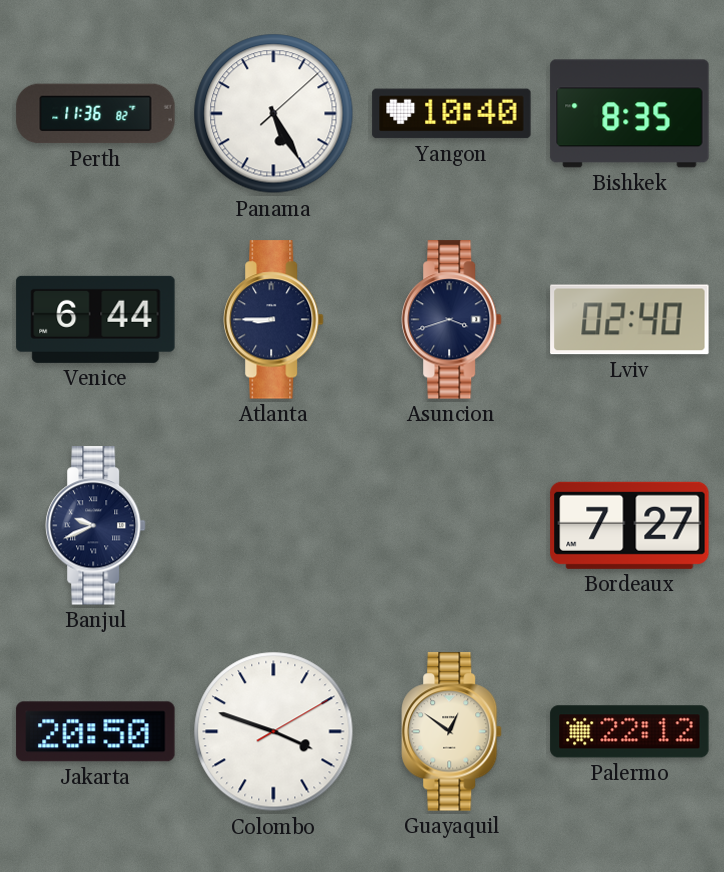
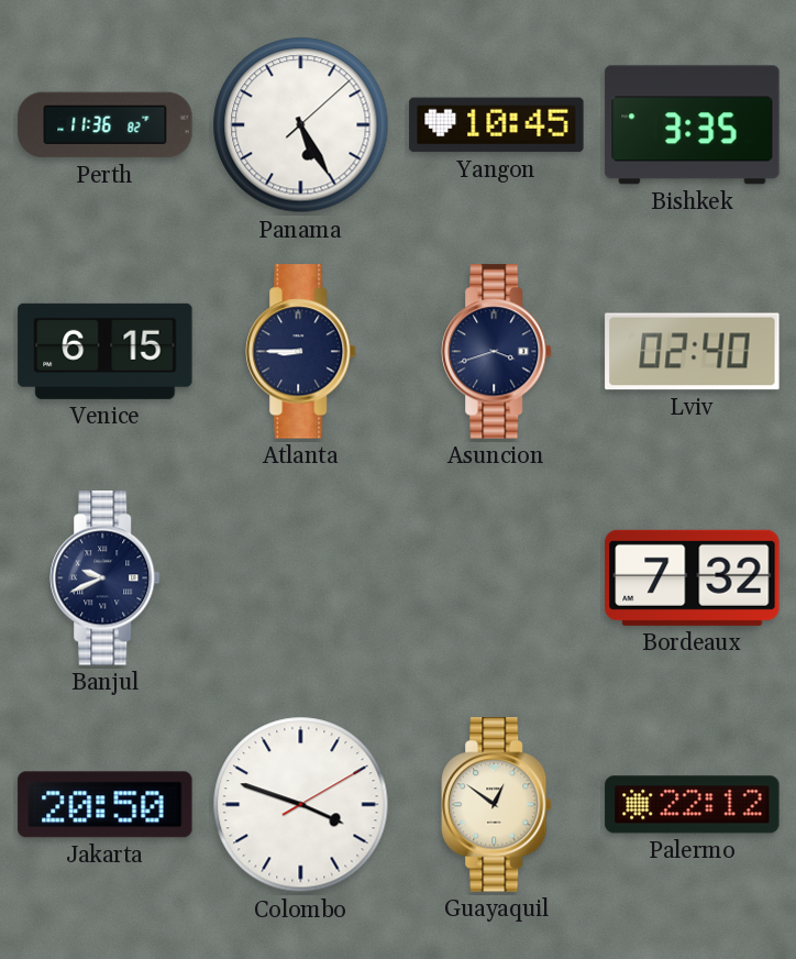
Yangon: 10:40 -> 10:45
Bishkek: 8:35 -> 3:35
Venice: 6:44 -> 6:15
Bordeaux: 7:27 -> 7:32
